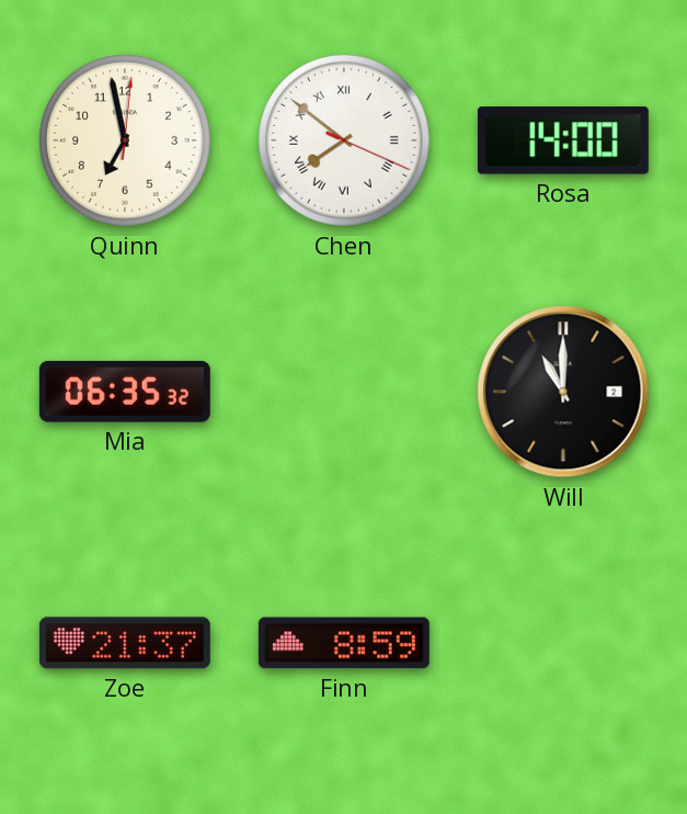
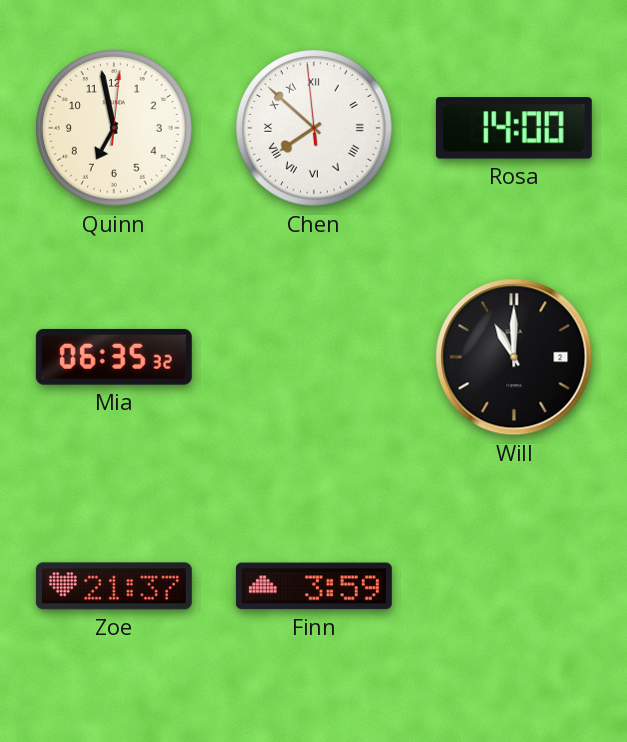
Chen: 7:51:19 -> 7:51:59
Finn: 8:59 -> 3:59
